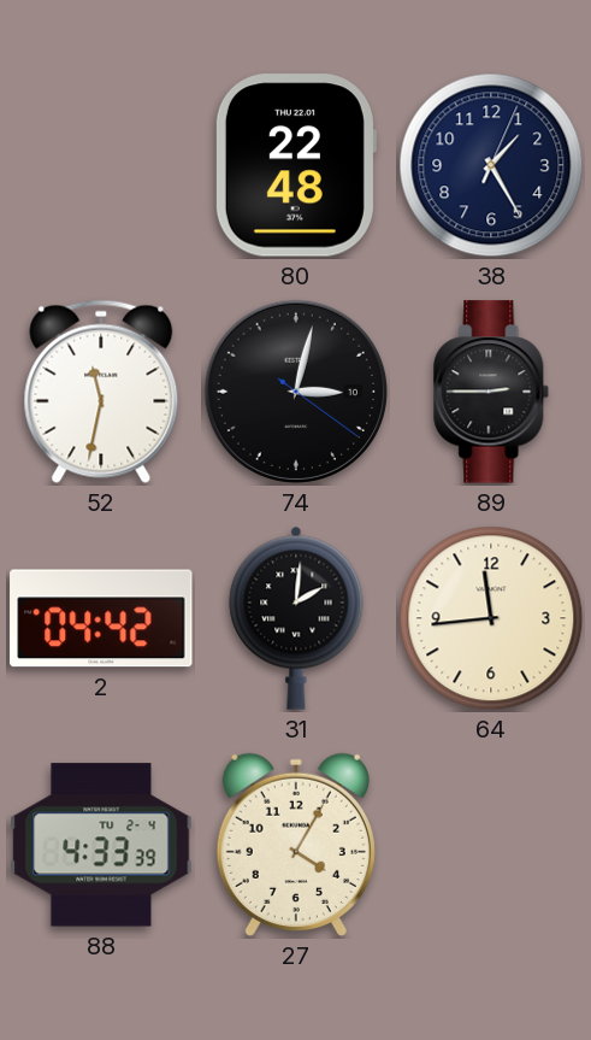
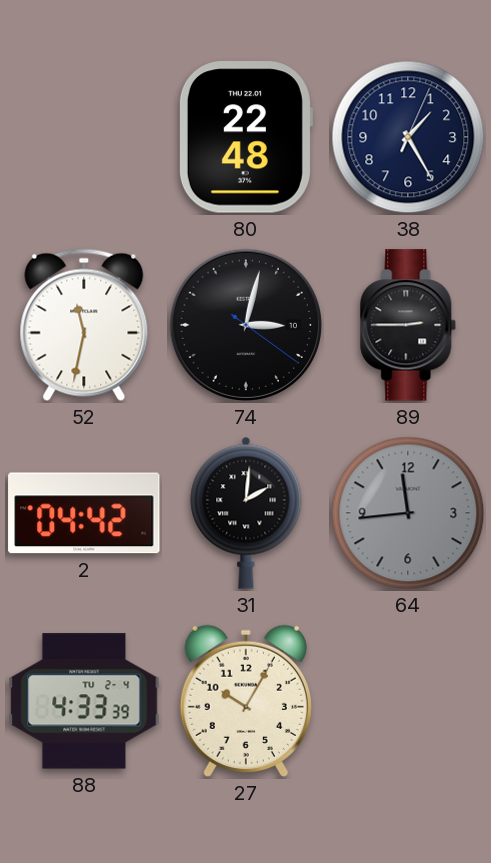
64 dial: cream -> grey
27: 4:05 -> 10:05
